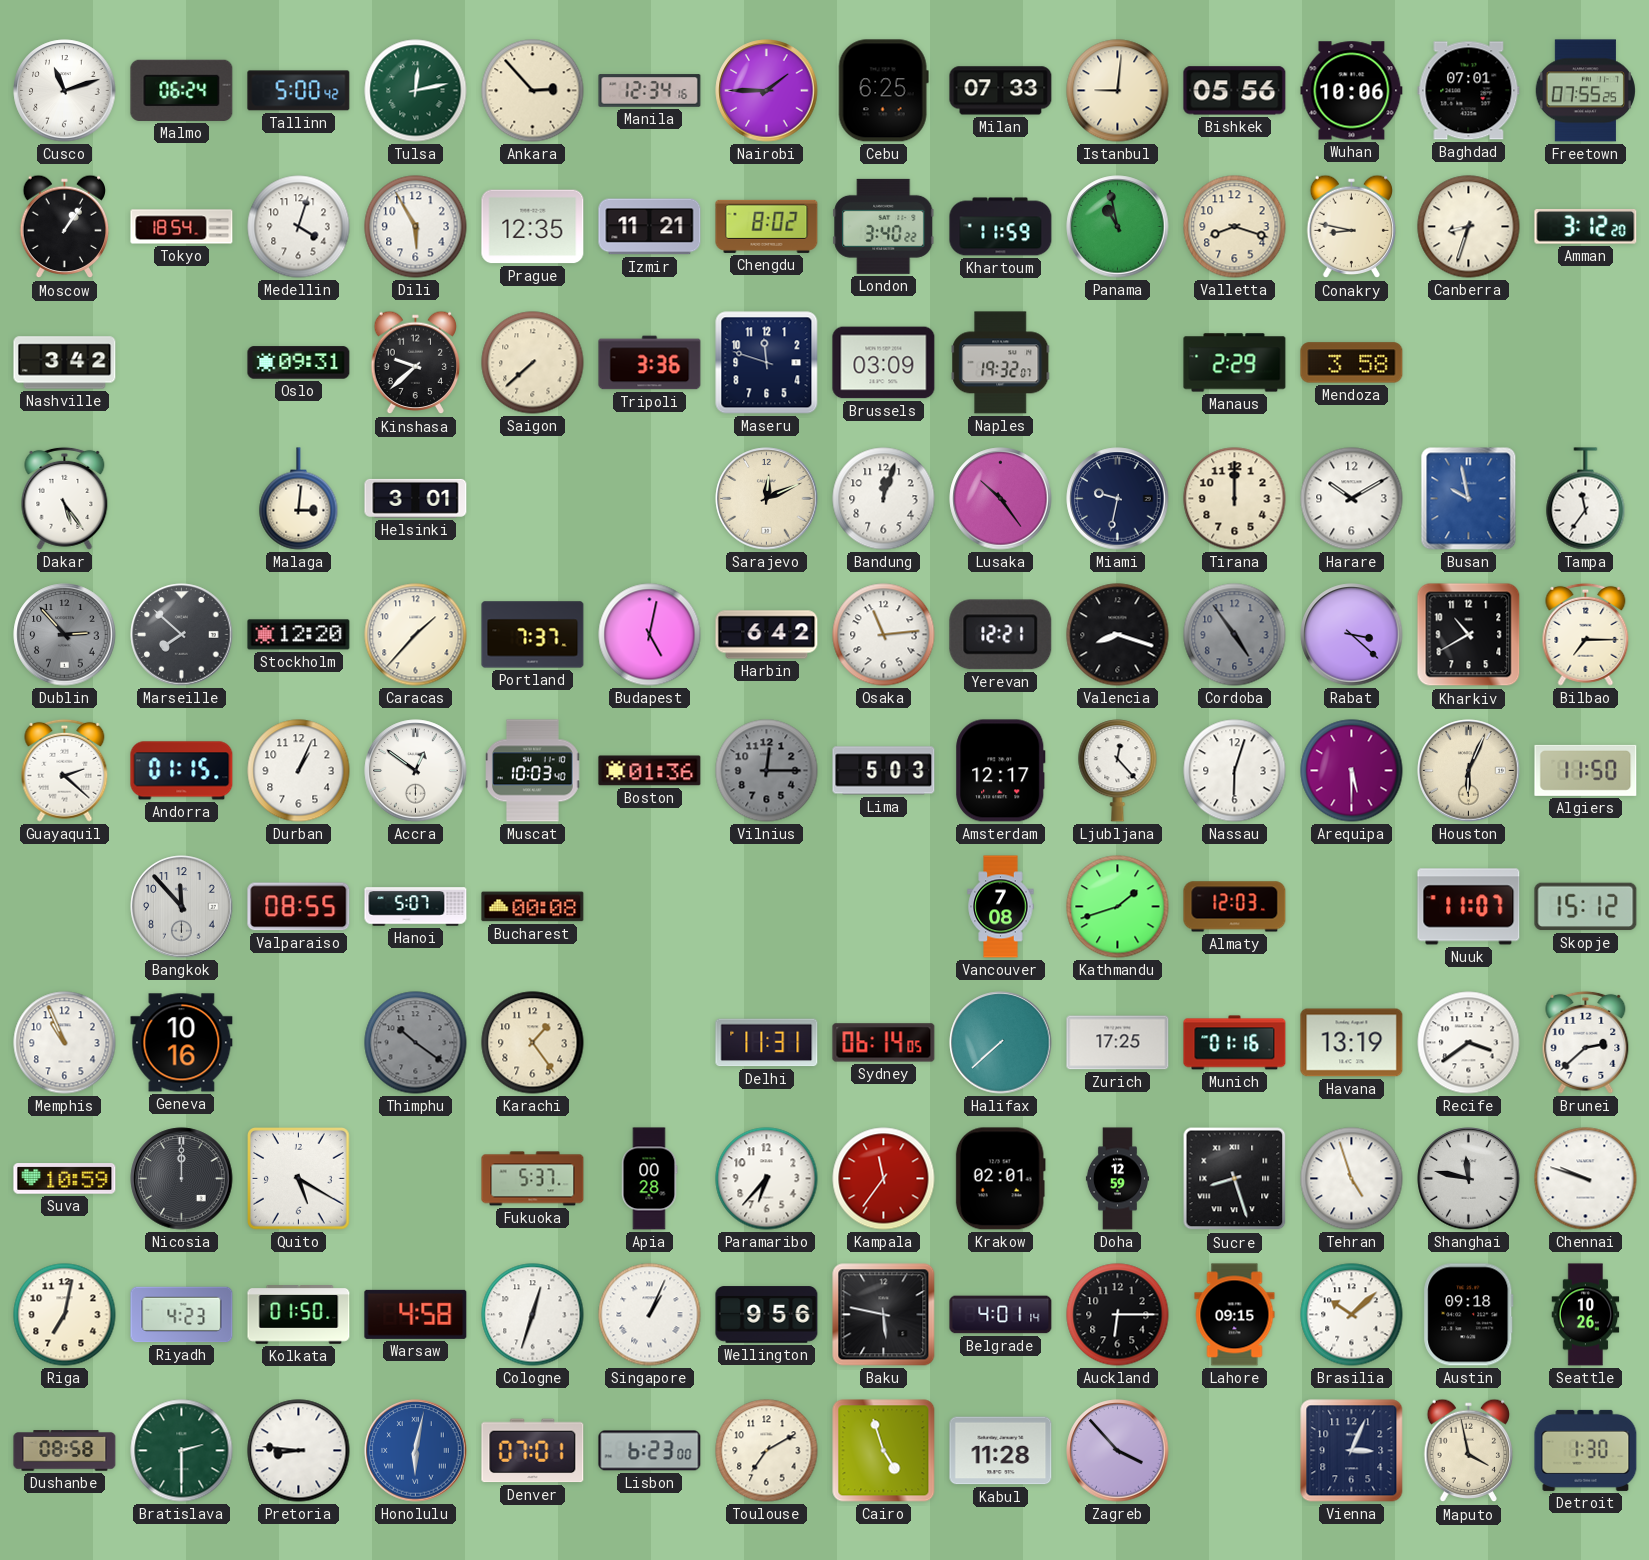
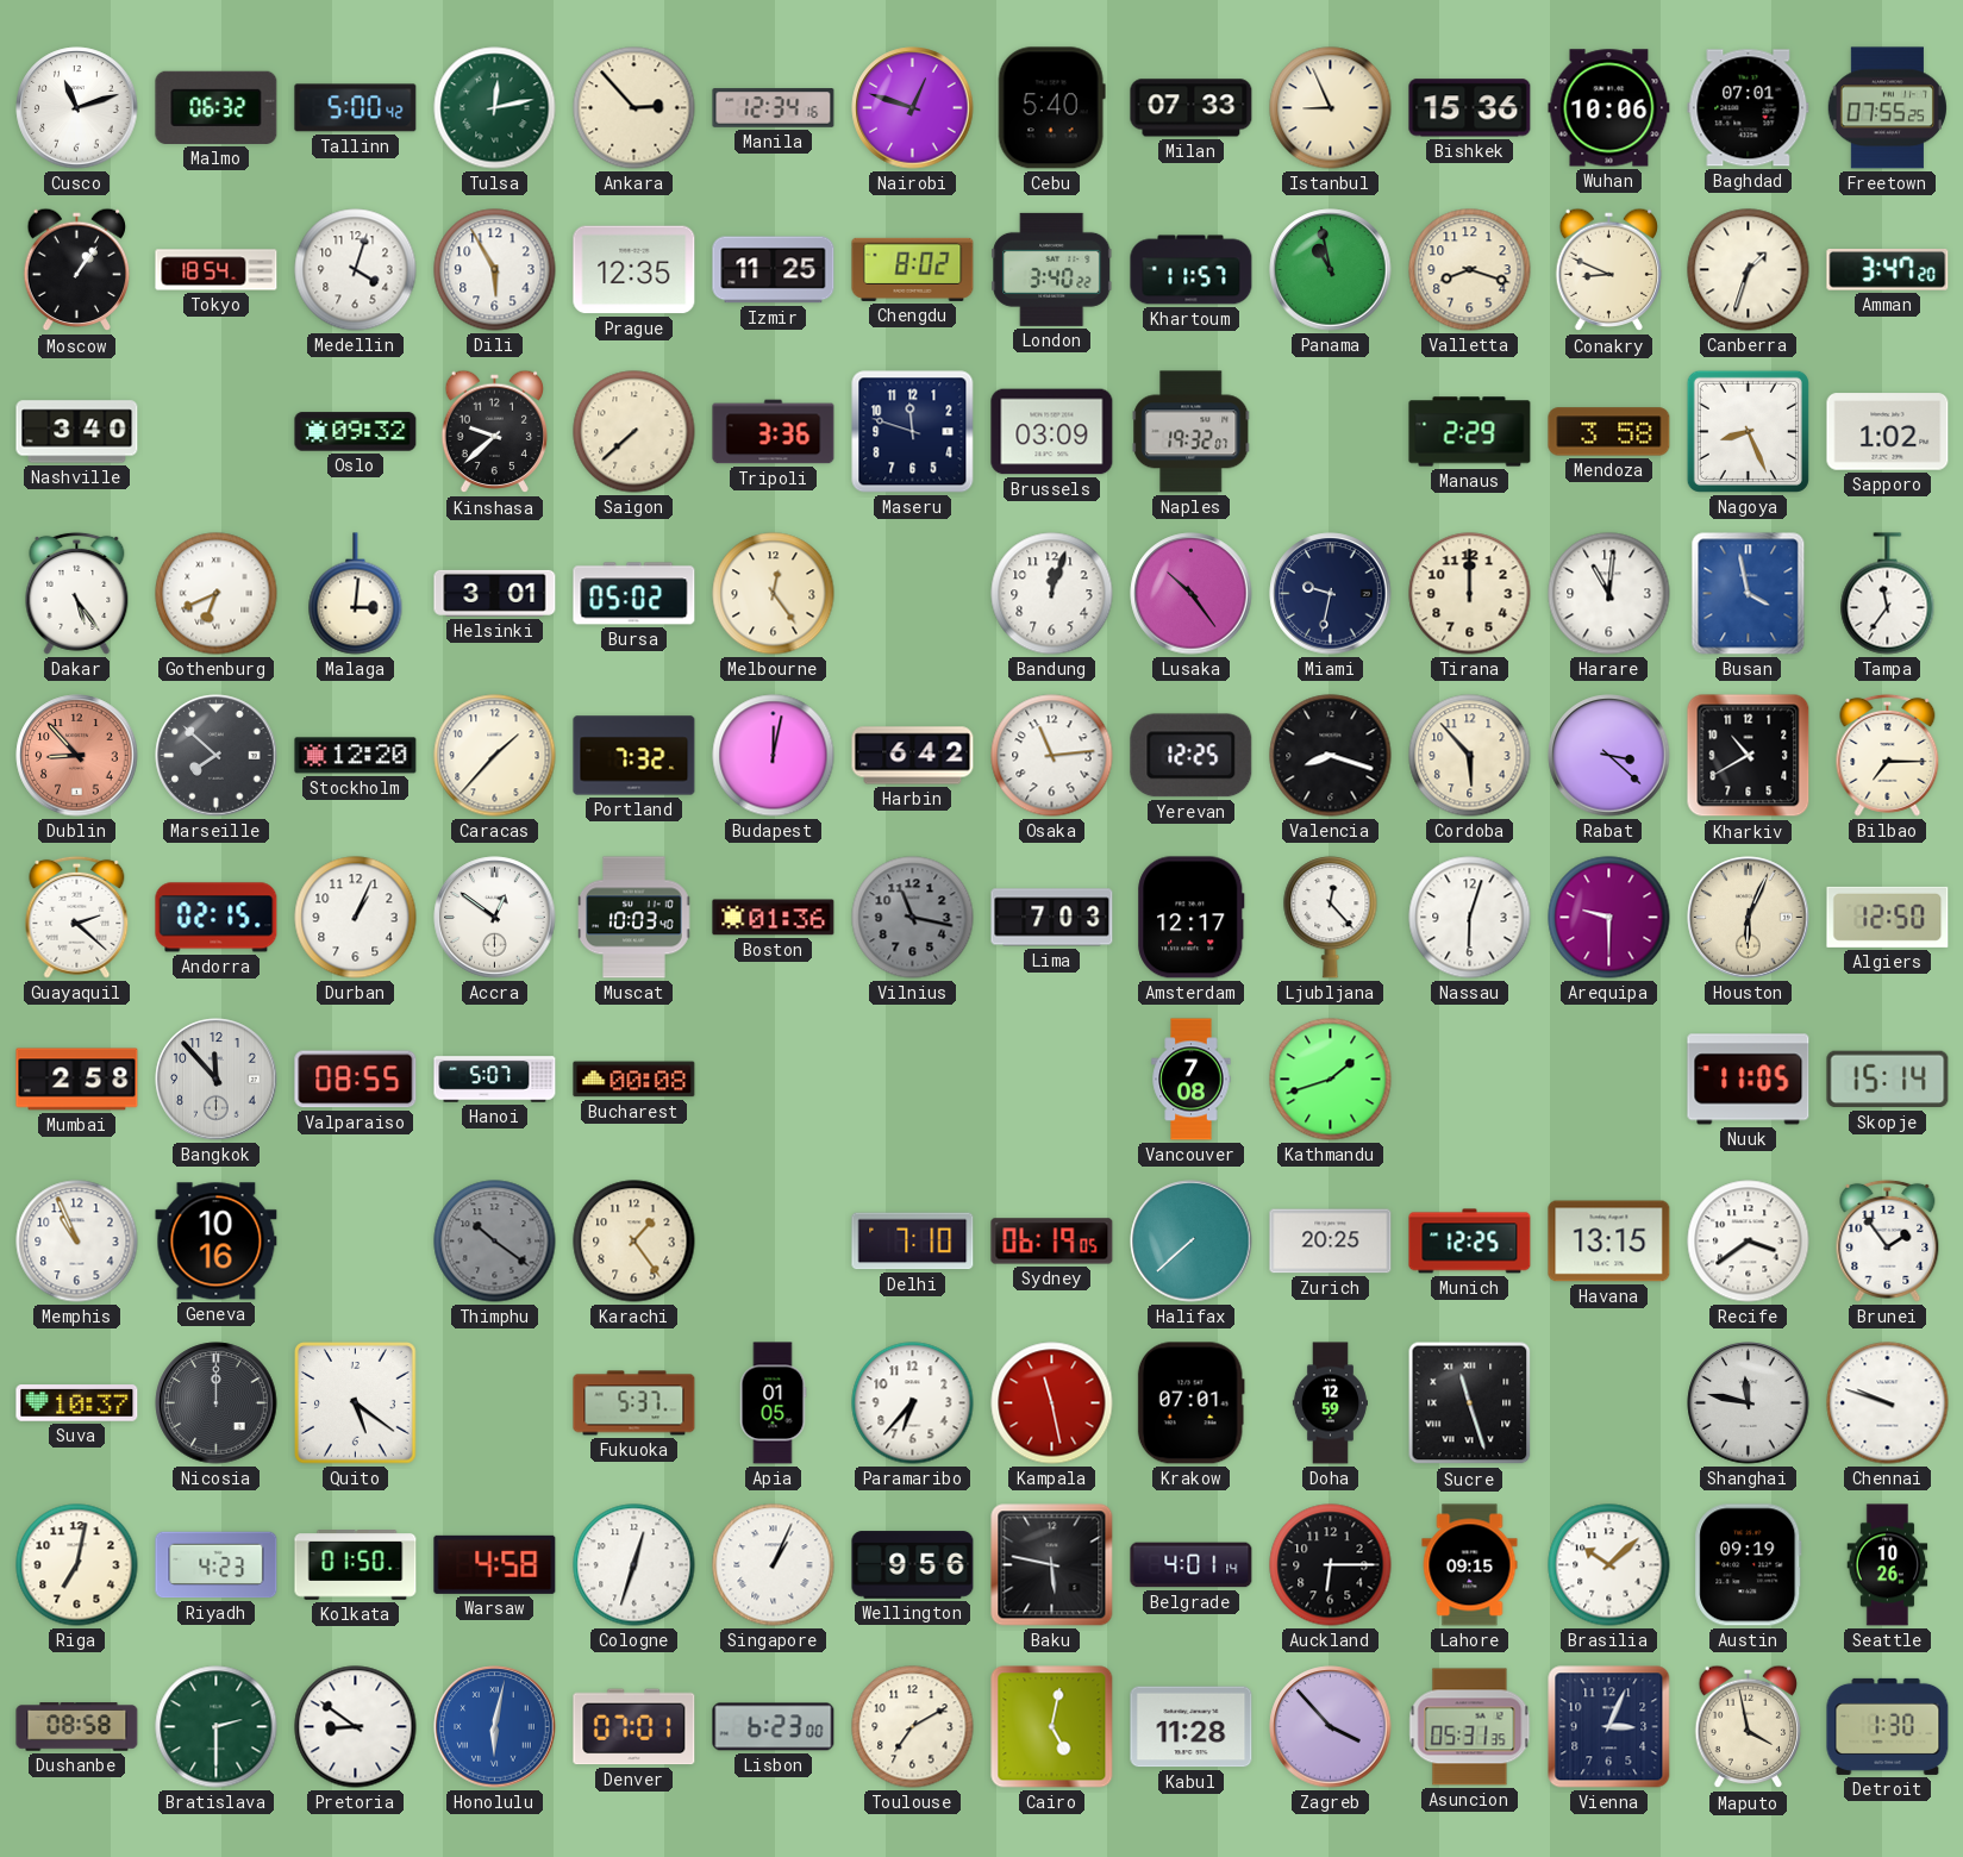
Malmo: 06:24 -> 06:32
Nairobi: 1:45 -> 12:48
Cebu: 6:25 -> 5:40
Istanbul: 9:01 -> 8:56
Bishkek: 05:56 -> 15:36
Izmir: 11:21 -> 11:25
Khartoum: 11:59 -> 11:57
Conakry: 8:47 -> 8:49
Canberra: 8:33 -> 1:33
Amman: 3:12 -> 3:47
Nashville: 3:42 -> 3:40
Oslo: 09:31 -> 09:32
Nagoya: none -> 8:26
Sapporo: none -> 1:02
Gothenburg: none -> 6:41
Bursa: none -> 05:02
Melbourne: none -> 12:24
Sarajevo: 12:11 -> none
Harare: 10:10 -> 11:01
Busan: 9:58 -> 3:58
Dublin: 2:53 -> 8:53
Dublin dial: grey -> salmon
Portland: 7:37 -> 7:32
Budapest: 5:02 -> 12:02
Yerevan: 12:21 -> 12:25
Cordoba: 4:54 -> 5:53
Cordoba dial: grey -> cream
Andorra: 01:15 -> 02:15
Vilnius: 12:15 -> 11:17
Lima: 5:03 -> 7:03
Arequipa: 5:30 -> 9:30
Algiers: 11:50 -> 12:50
Mumbai: none -> 2:58
Almaty: 12:03 -> none
Nuuk: 11:07 -> 11:05
Skopje: 15:12 -> 15:14
Delhi: 11:31 -> 7:10
Sydney: 06:14 -> 06:19
Zurich: 17:25 -> 20:25
Munich: 01:16 -> 12:25
Havana: 13:19 -> 13:15
Brunei: 2:38 -> 1:54
Suva: 10:59 -> 10:37
Quito: 5:20 -> 5:21
Apia: 00:28 -> 01:05
Kampala: 11:36 -> 11:28
Krakow: 02:01 -> 07:01
Sucre: 8:27 -> 11:27
Tehran: 4:57 -> none
Austin: 09:18 -> 09:19
Pretoria: 8:46 -> 8:51
Cairo: 4:57 -> 5:02
Asuncion: none -> 05:31
